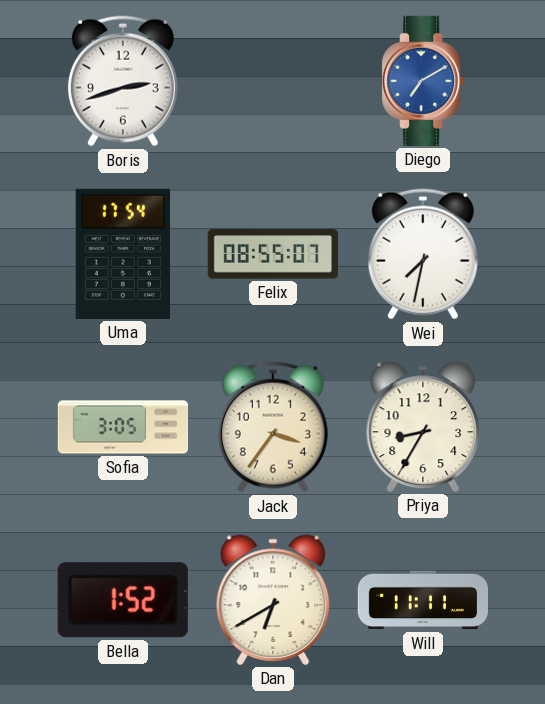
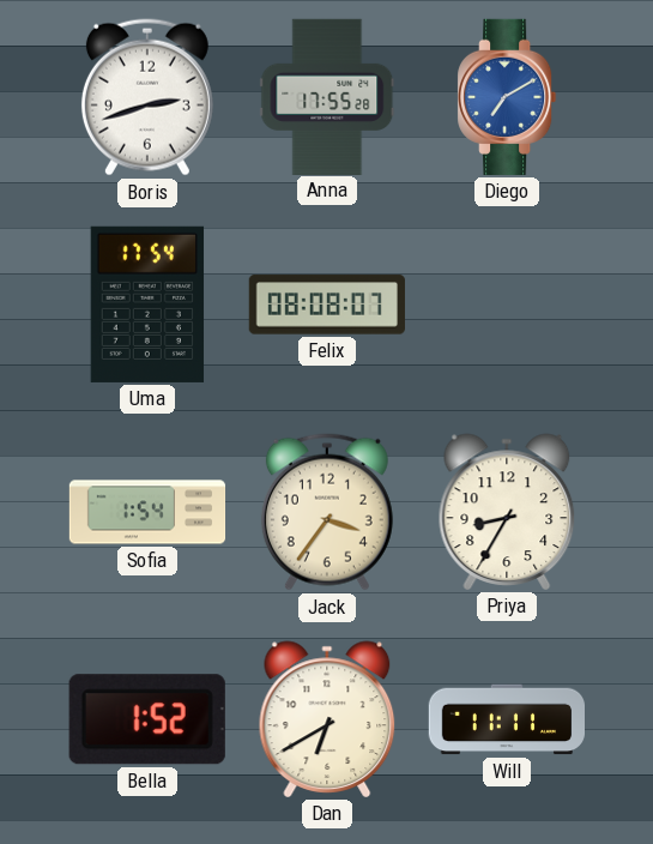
Anna: none -> 17:55
Felix: 08:55 -> 08:08
Wei: 7:32 -> none
Sofia: 3:05 -> 1:54
